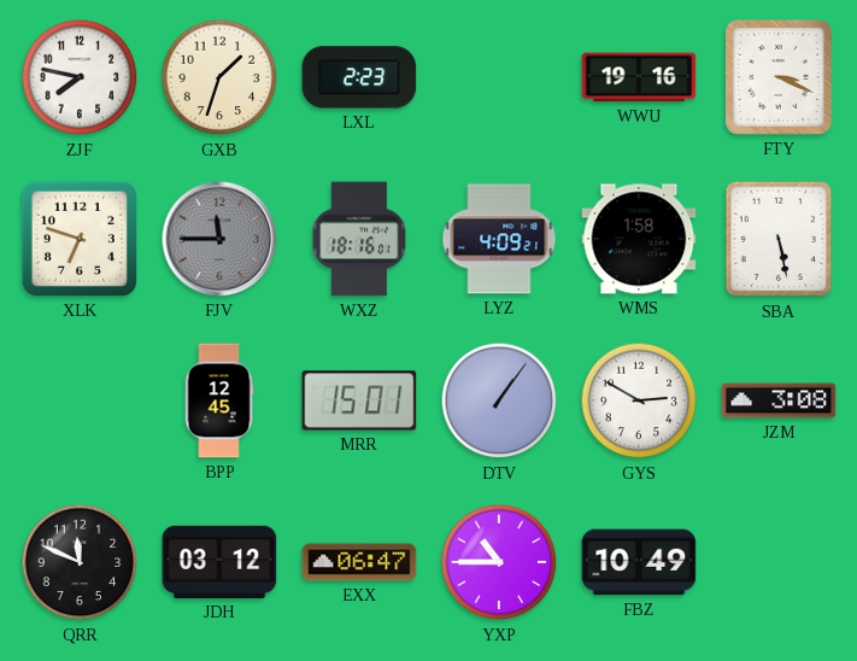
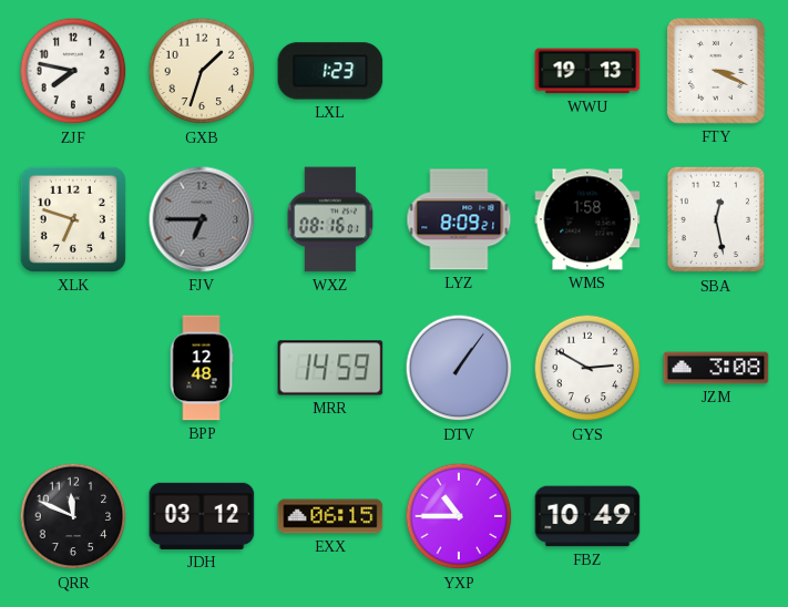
LXL: 2:23 -> 1:23
WWU: 19:16 -> 19:13
FJV: 11:45 -> 6:45
WXZ: 18:16 -> 08:16
LYZ: 4:09 -> 8:09
SBA: 5:28 -> 12:28
BPP: 12:45 -> 12:48
MRR: 15:01 -> 14:59
EXX: 06:47 -> 06:15
